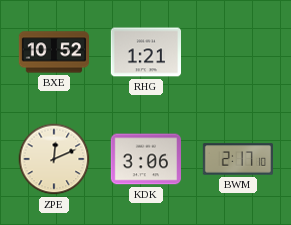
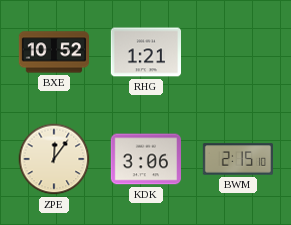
ZPE: 12:11 -> 12:06
BWM: 2:17 -> 2:15
